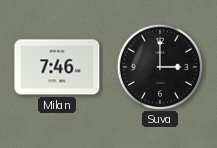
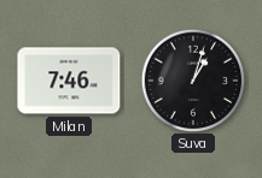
Suva: 3:00 -> 1:03
